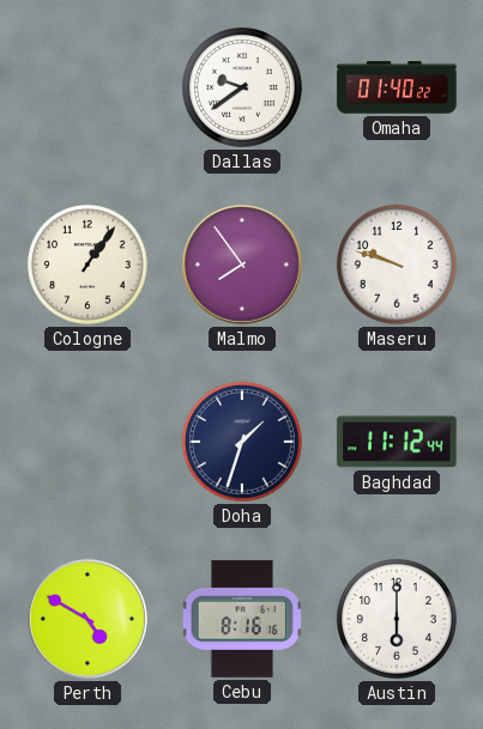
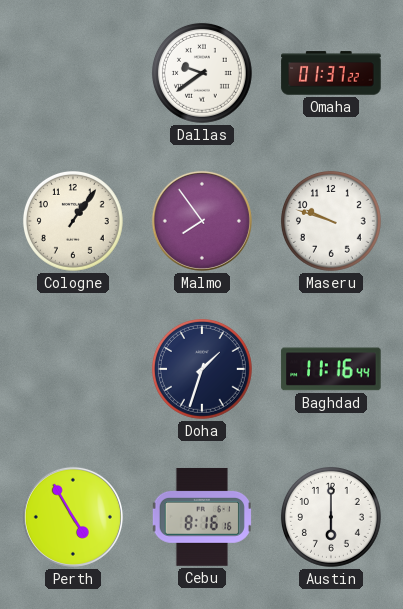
Omaha: 01:40 -> 01:37
Baghdad: 11:12 -> 11:16
Perth: 4:50 -> 4:55
